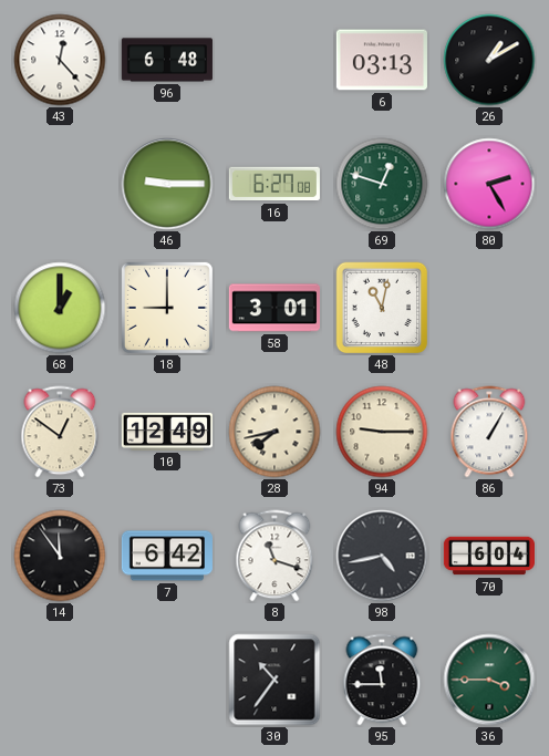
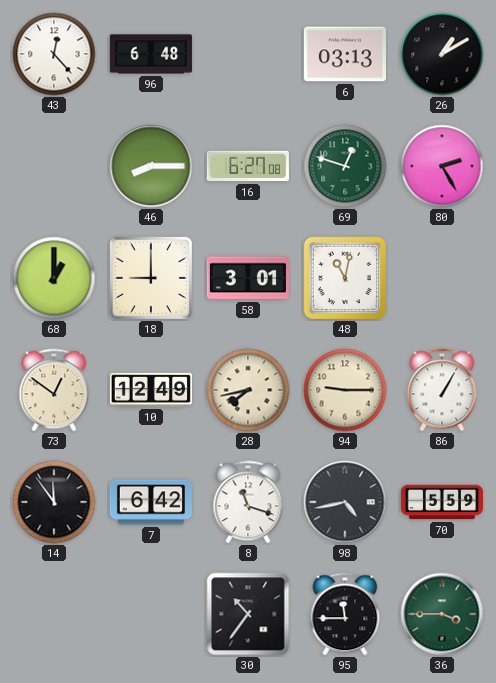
46: 9:15 -> 8:15
70: 6:04 -> 5:59
